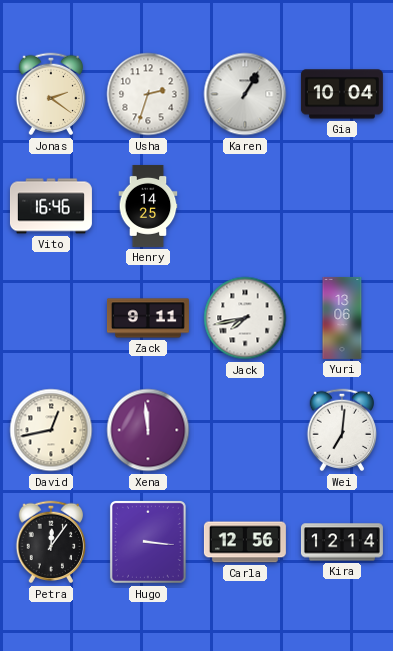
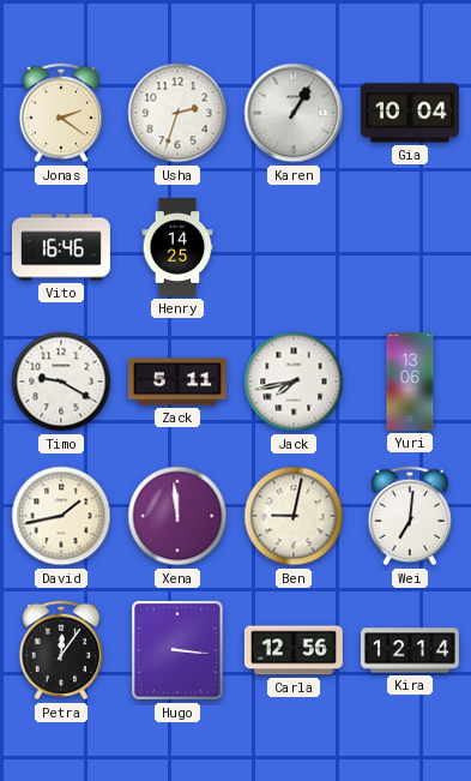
Timo: none -> 9:20
Zack: 9:11 -> 5:11
David: 12:43 -> 1:43
Ben: none -> 9:02
